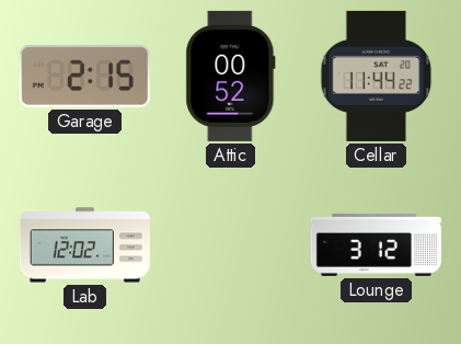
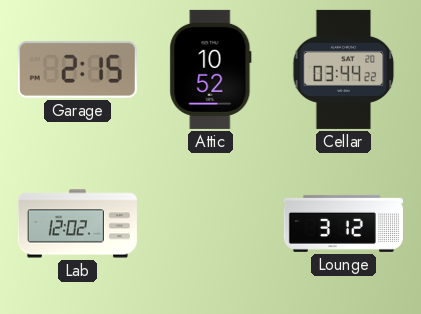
Attic: 00:52 -> 10:52
Cellar: 11:44 -> 03:44
